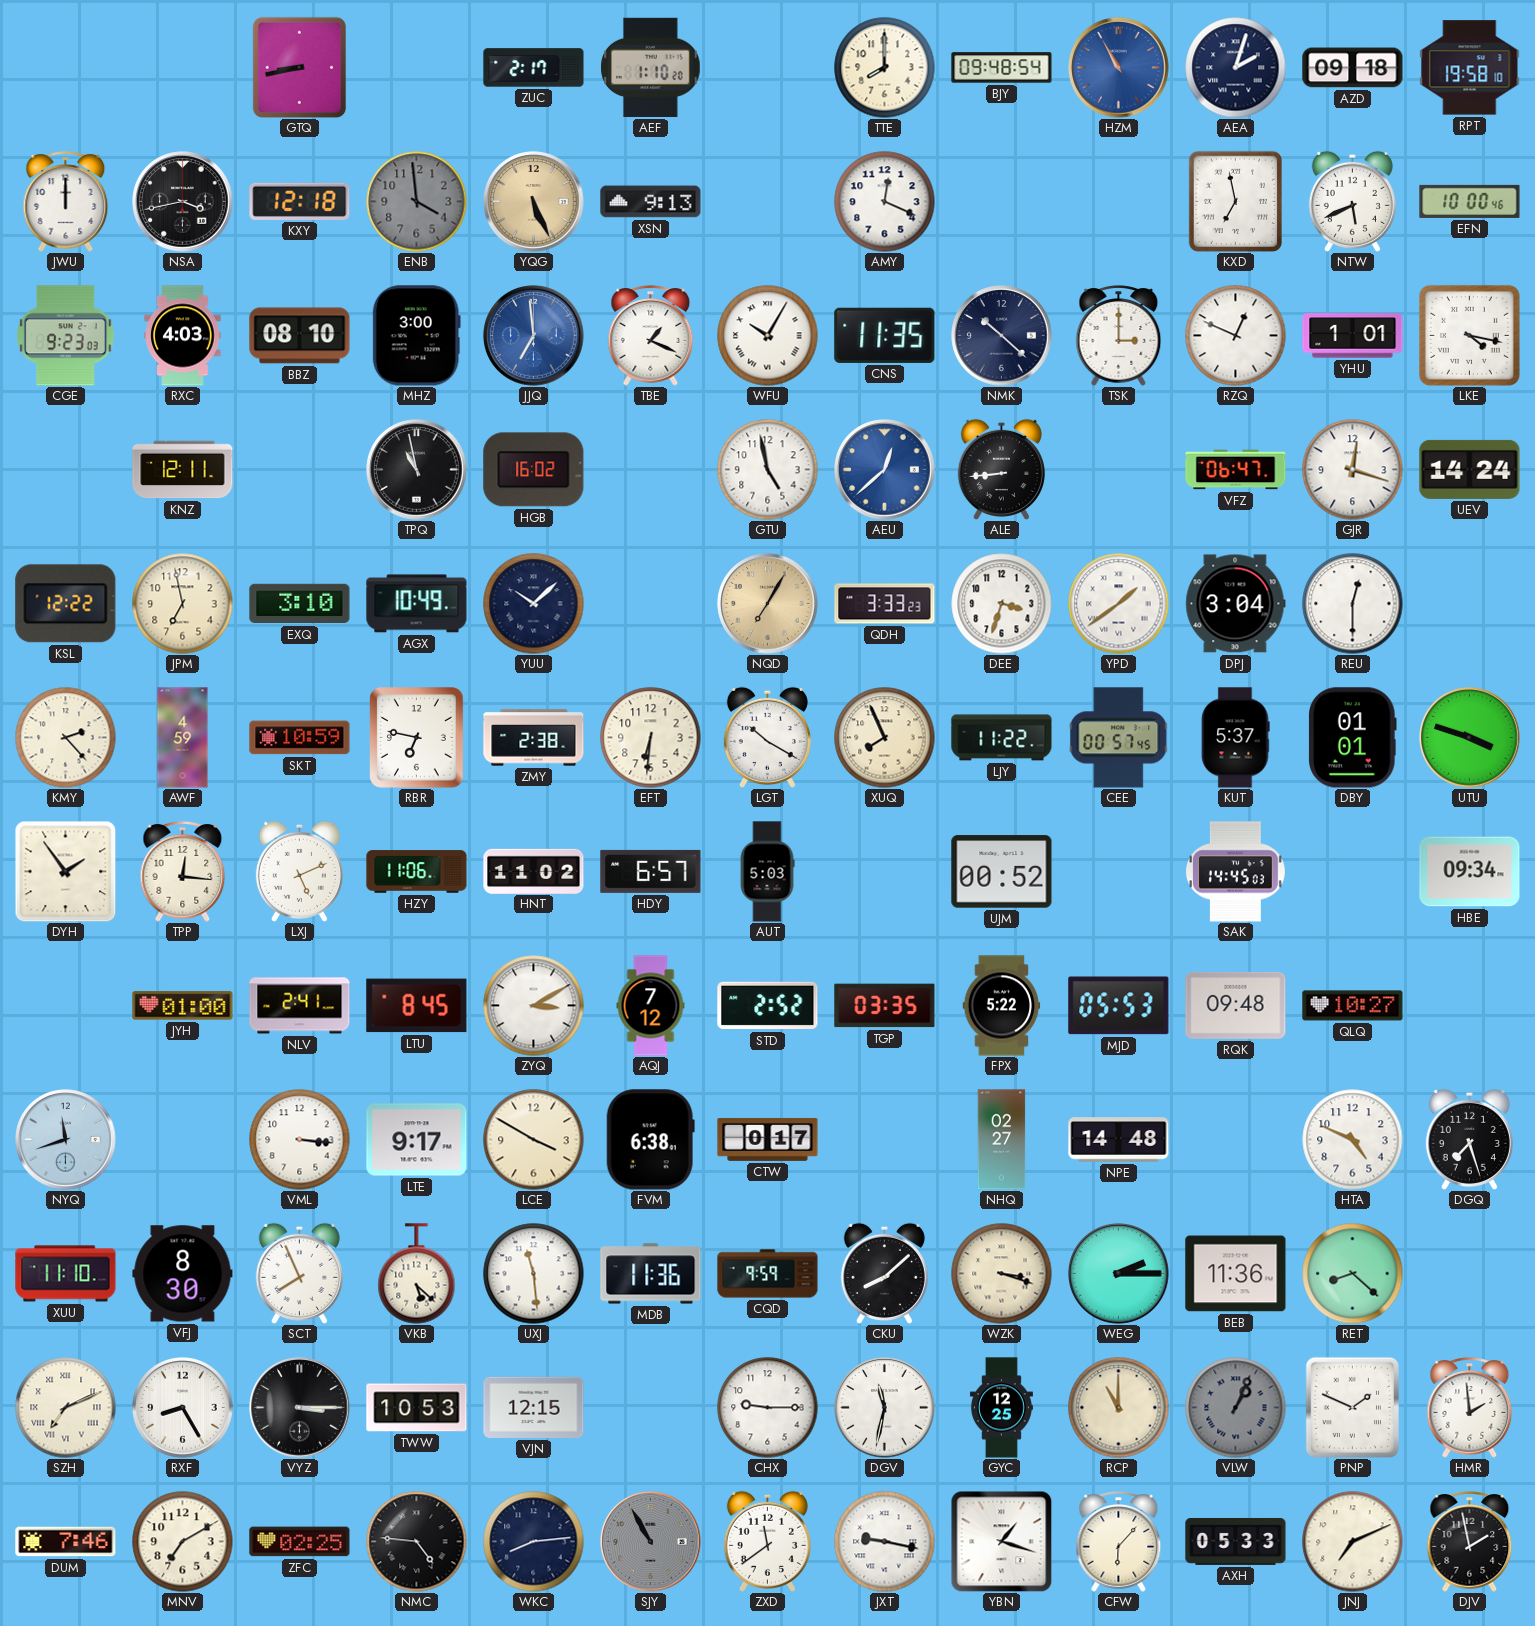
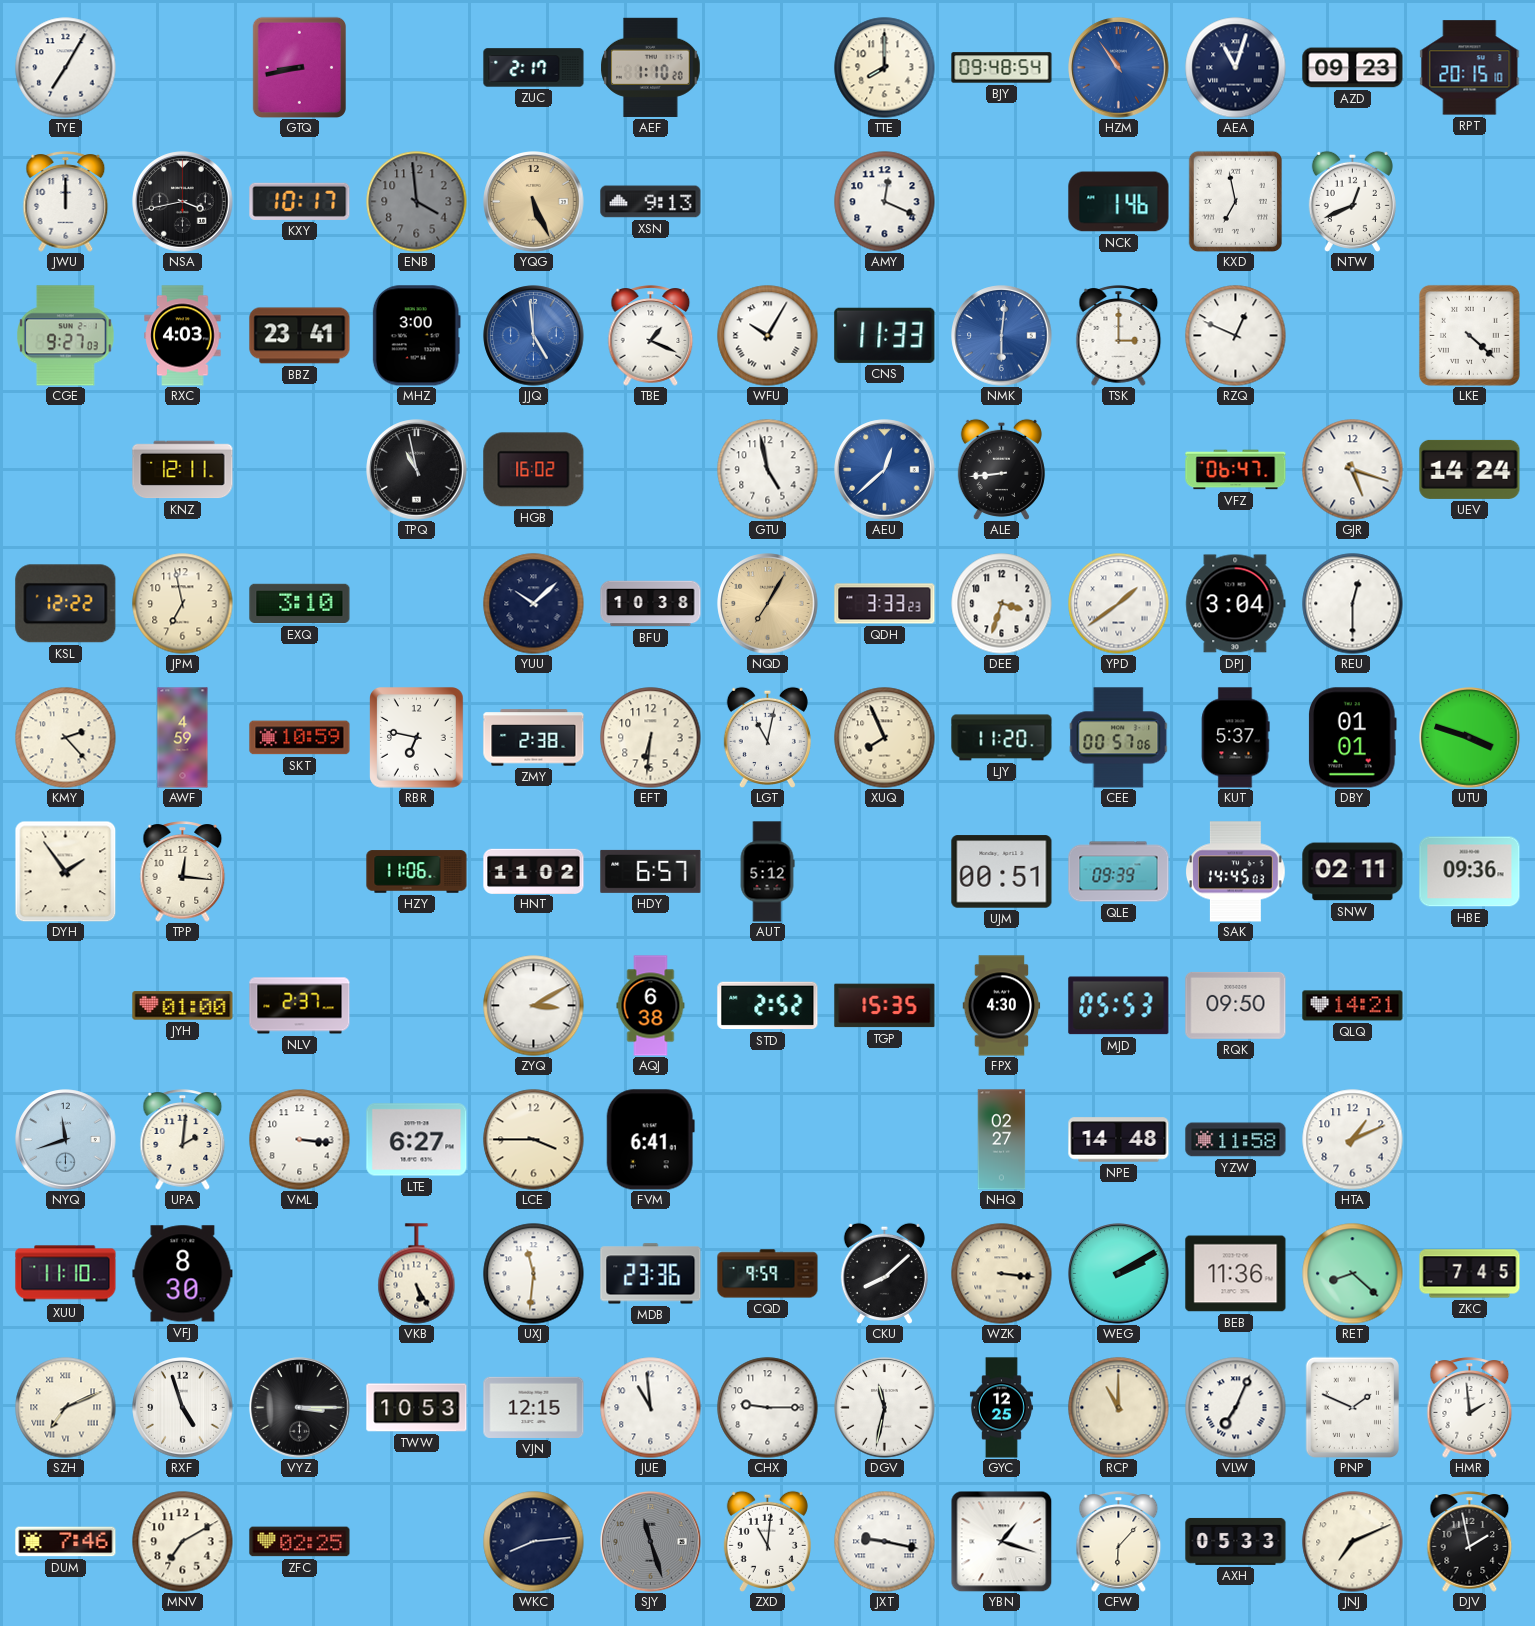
TYE: none -> 7:05
HZM: 10:55 -> 10:54
AEA: 2:03 -> 11:03
AZD: 09:18 -> 09:23
RPT: 19:58 -> 20:15
KXY: 12:18 -> 10:17
NCK: none -> 1:46
NTW: 5:41 -> 12:41
EFN: 10:00 -> none
CGE: 9:23 -> 9:27
BBZ: 08:10 -> 23:41
JJQ: 6:59 -> 4:59
CNS: 11:35 -> 11:33
NMK: 10:22 -> 6:01
NMK dial: navy -> blue
YHU: 1:01 -> none
LKE: 4:17 -> 4:22
GJR: 12:18 -> 5:18
AGX: 10:49 -> none
BFU: none -> 10:38
LGT: 10:20 -> 11:02
LJY: 11:22 -> 11:20
CEE: 00:57:45 -> 00:57:06
LXJ: 5:11 -> none
AUT: 5:03 -> 5:12
UJM: 00:52 -> 00:51
QLE: none -> 09:39
SNW: none -> 02:11
HBE: 09:34 -> 09:36
NLV: 2:41 -> 2:37
LTU: 8:45 -> none
AQJ: 7:12 -> 6:38
TGP: 03:35 -> 15:35
FPX: 5:22 -> 4:30
RQK: 09:48 -> 09:50
QLQ: 10:27 -> 14:21
UPA: none -> 2:01
LTE: 9:17 -> 6:27
LCE: 3:50 -> 3:45
FVM: 6:38 -> 6:41
CTW: 0:17 -> none
YZW: none -> 11:58
HTA: 4:49 -> 1:11
DGQ: 7:27 -> none
SCT: 7:56 -> none
VKB: 5:22 -> 5:25
UXJ: 11:29 -> 11:31
MDB: 11:36 -> 23:36
WZK: 3:18 -> 3:16
WEG: 2:15 -> 2:10
ZKC: none -> 7:45
RXF: 8:25 -> 4:57
JUE: none -> 10:59
VLW: 1:04 -> 7:04
VLW dial: grey -> white
NMC: 4:46 -> none
SJY: 10:55 -> 11:27
ZXD: 11:39 -> 11:01
